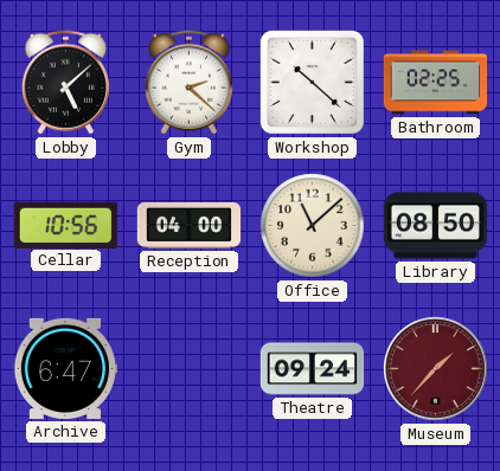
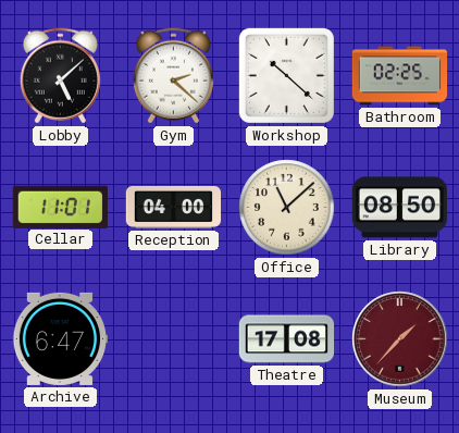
Cellar: 10:56 -> 11:01
Theatre: 09:24 -> 17:08
